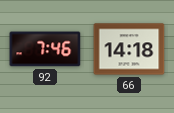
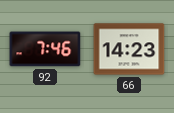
66: 14:18 -> 14:23
